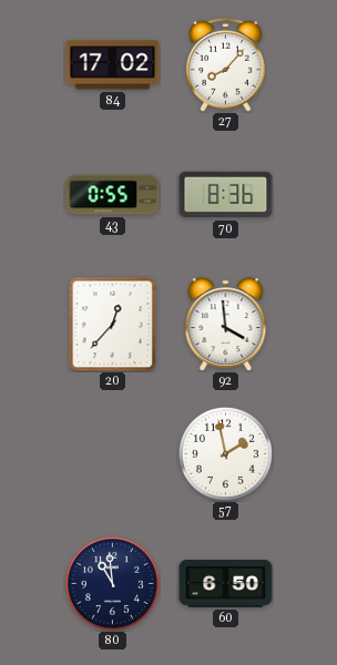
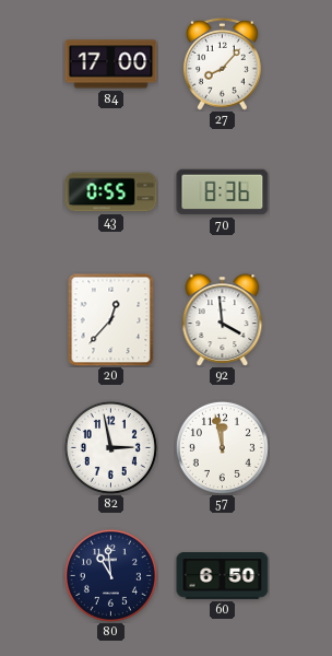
84: 17:02 -> 17:00
82: none -> 2:58
57: 1:58 -> 11:58
